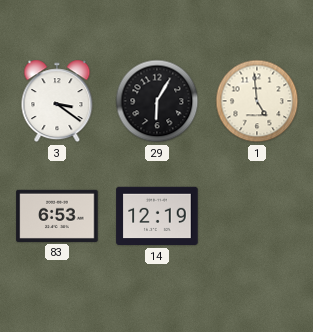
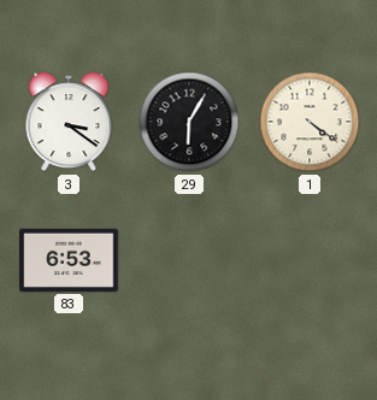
1: 4:59 -> 4:21
14: 12:19 -> none
